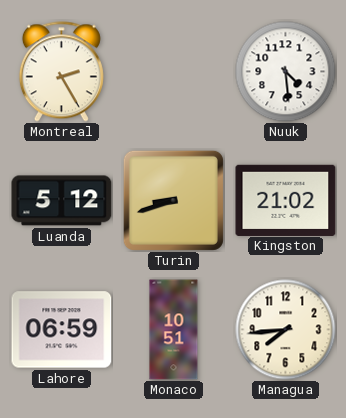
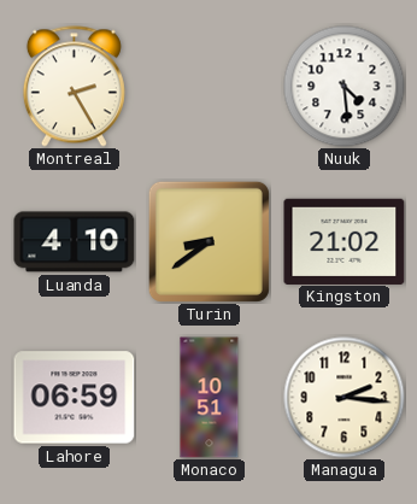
Luanda: 5:12 -> 4:10
Turin: 8:42 -> 8:39
Managua: 7:44 -> 2:16
